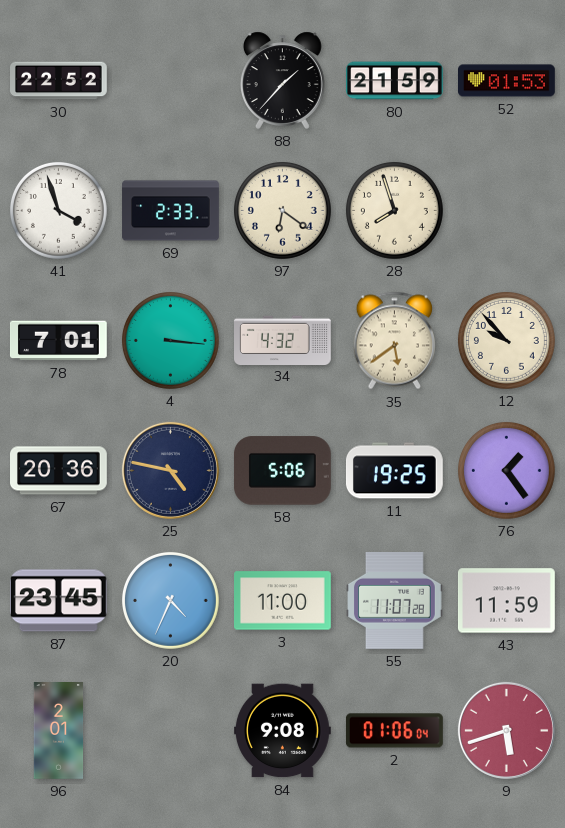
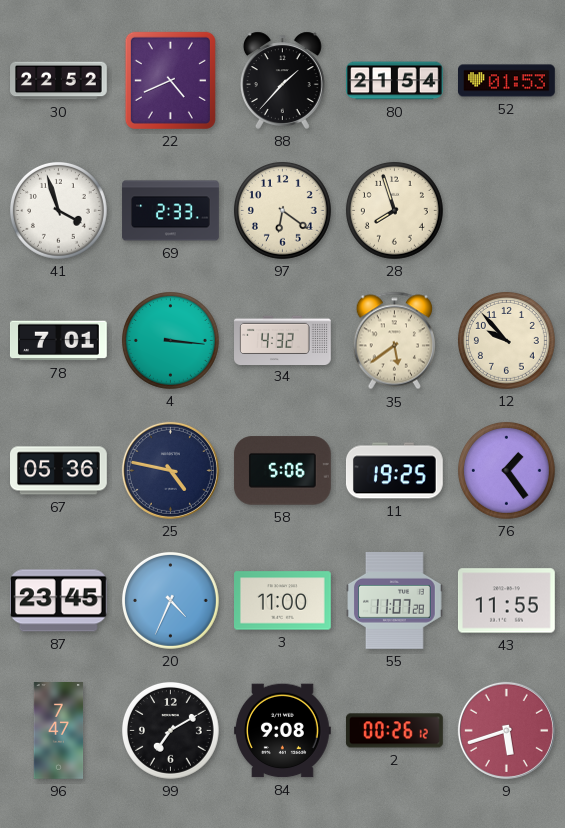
22: none -> 4:41
80: 21:59 -> 21:54
67: 20:36 -> 05:36
43: 11:59 -> 11:55
96: 2:01 -> 7:47
99: none -> 7:10
2: 01:06 -> 00:26
